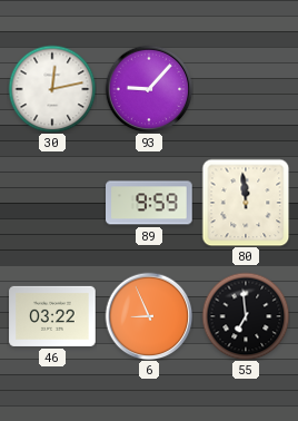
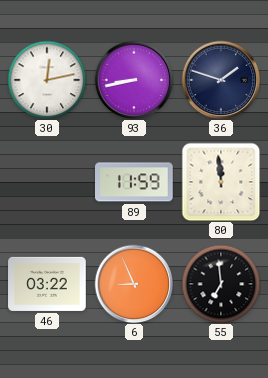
93: 9:07 -> 8:43
36: none -> 1:48
89: 9:59 -> 11:59
